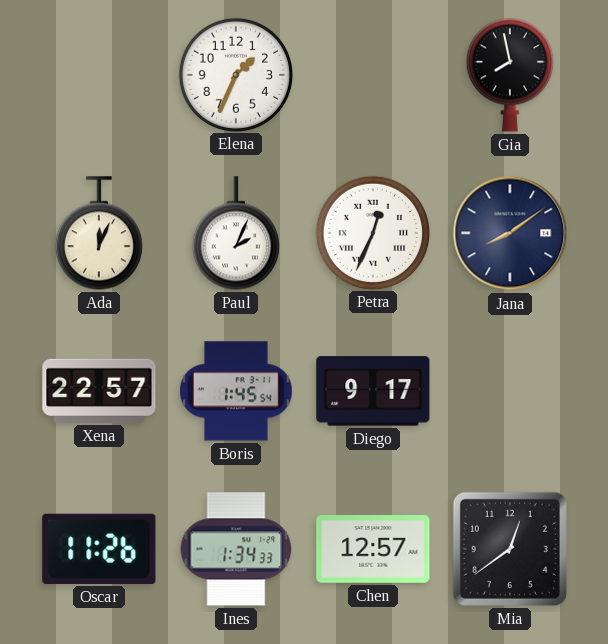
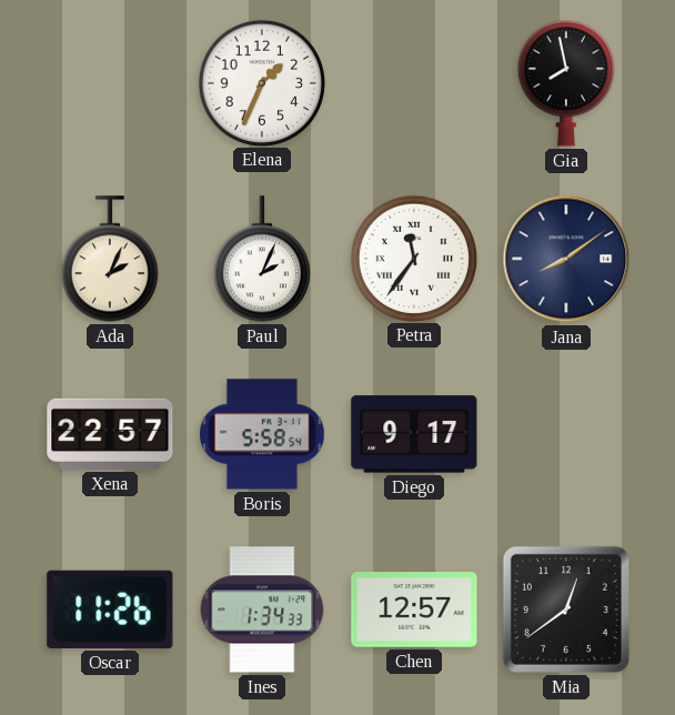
Ada: 12:04 -> 2:04
Petra: 12:34 -> 11:36
Boris: 1:45 -> 5:58
